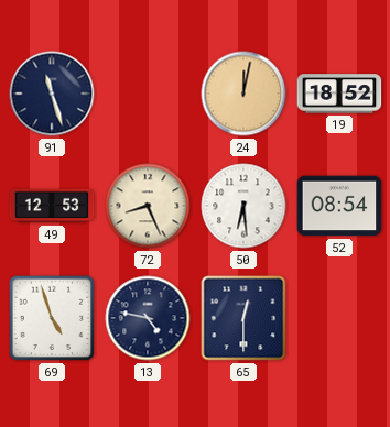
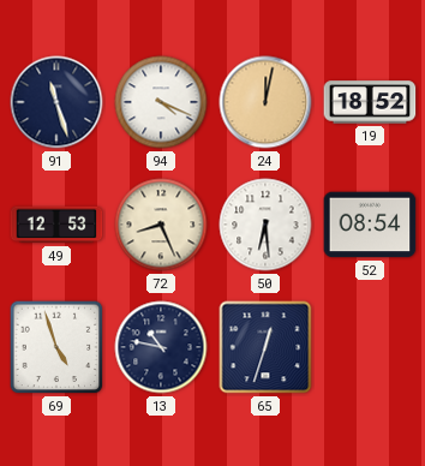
94: none -> 4:19
13: 4:47 -> 10:47
65: 12:30 -> 12:33
